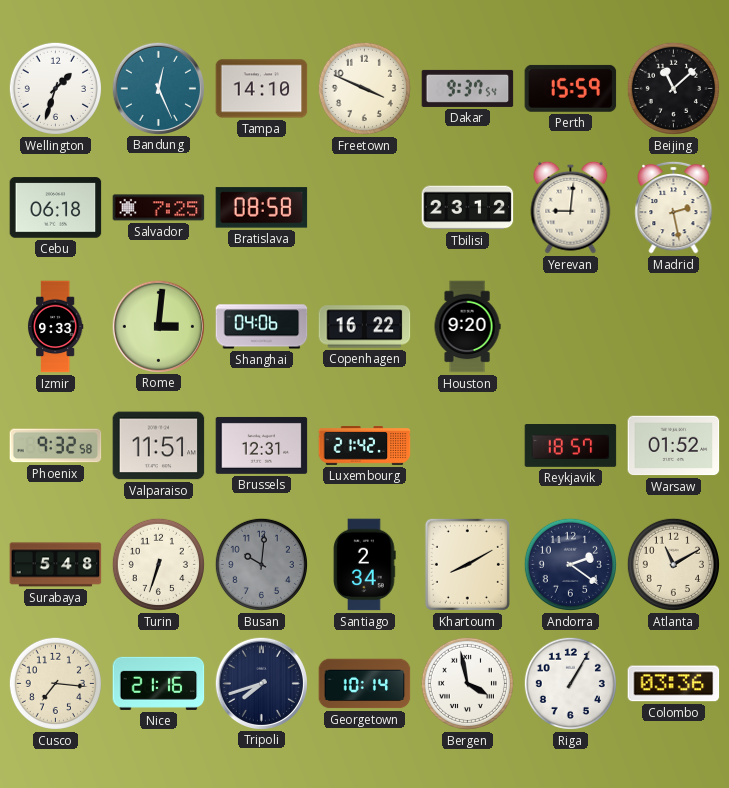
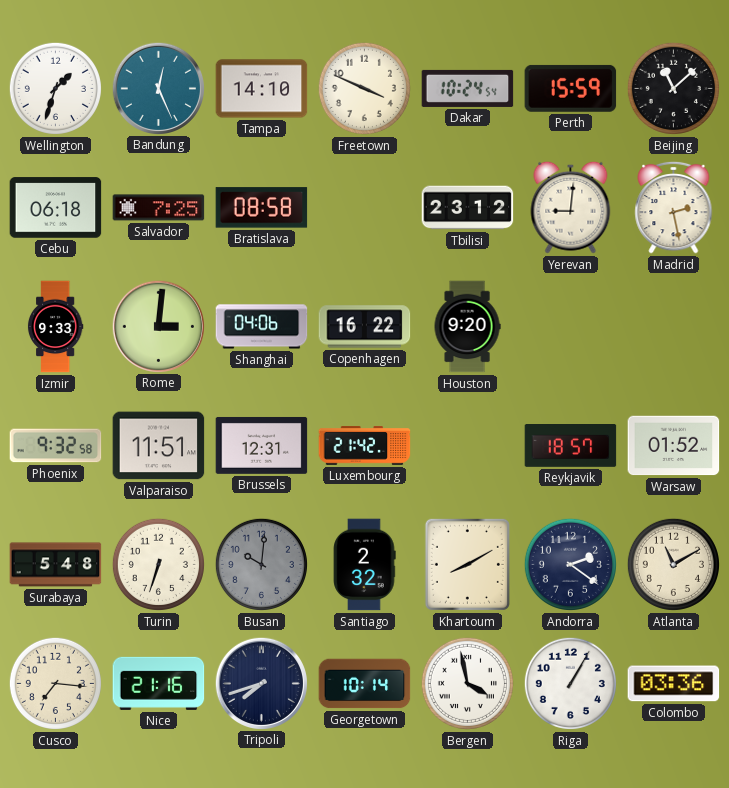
Dakar: 9:37 -> 10:24
Santiago: 2:34 -> 2:32
